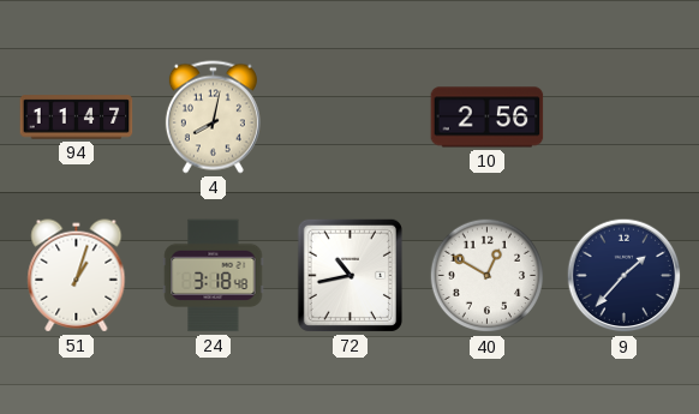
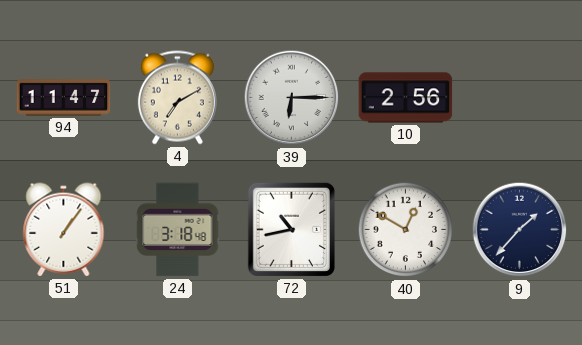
4: 8:02 -> 7:10
39: none -> 6:15
51: 1:03 -> 1:06
